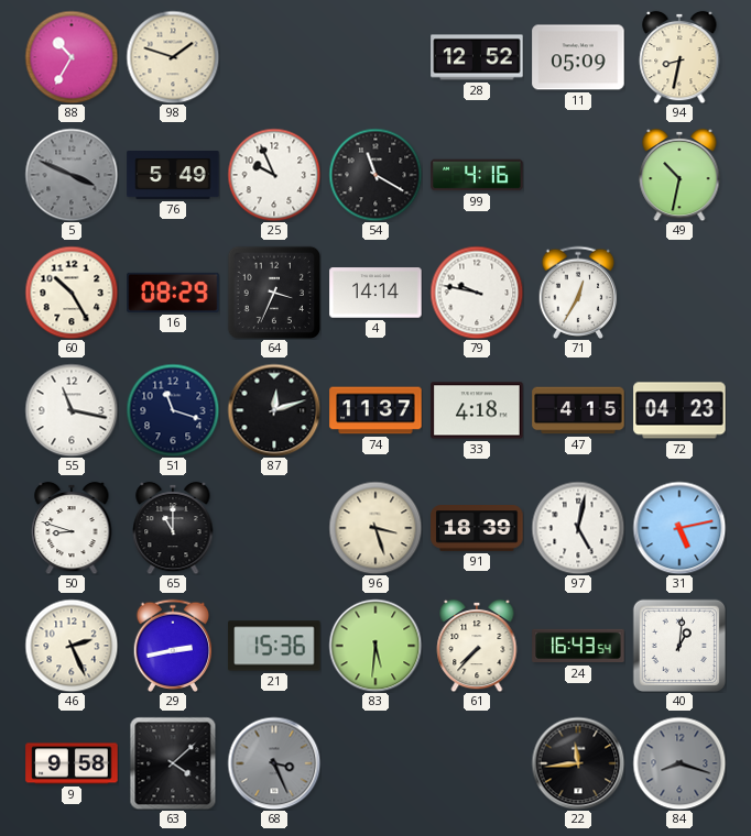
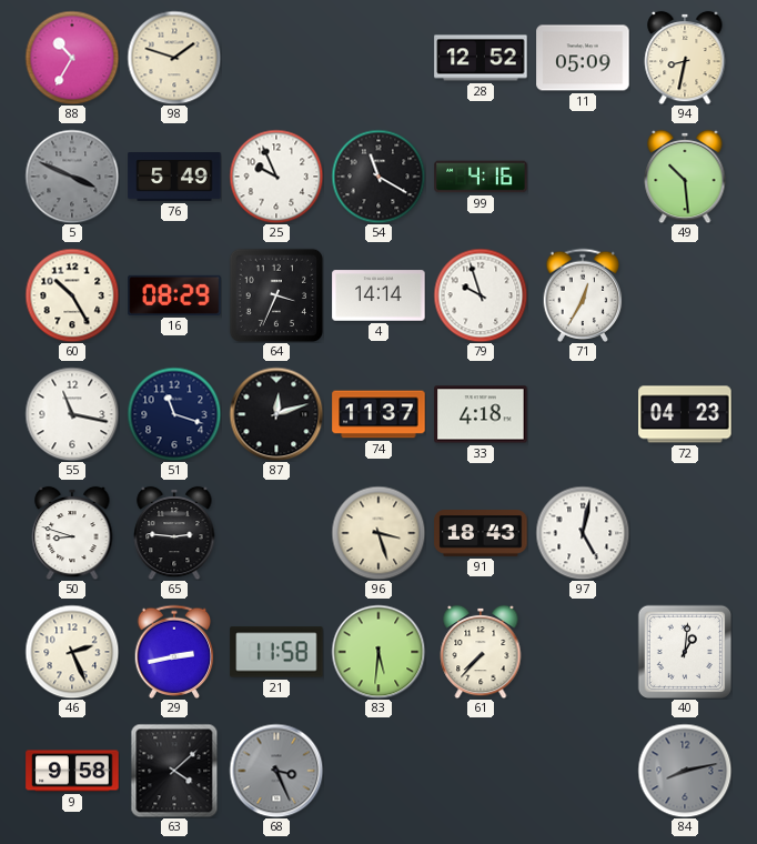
49: 10:32 -> 10:29
79: 9:47 -> 9:57
47: 4:15 -> none
65: 11:00 -> 2:46
91: 18:39 -> 18:43
31: 5:13 -> none
21: 15:36 -> 11:58
24: 16:43 -> none
22: 11:44 -> none
84: 8:18 -> 8:13
